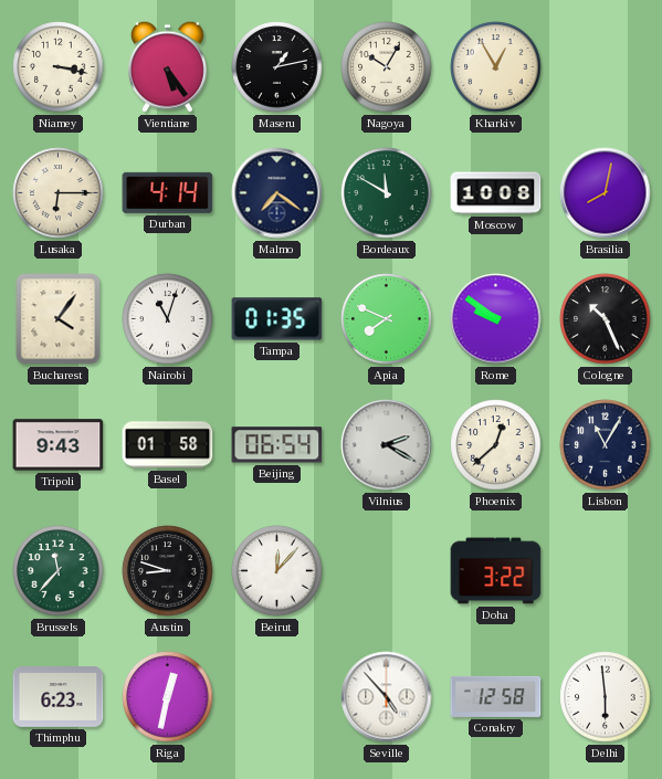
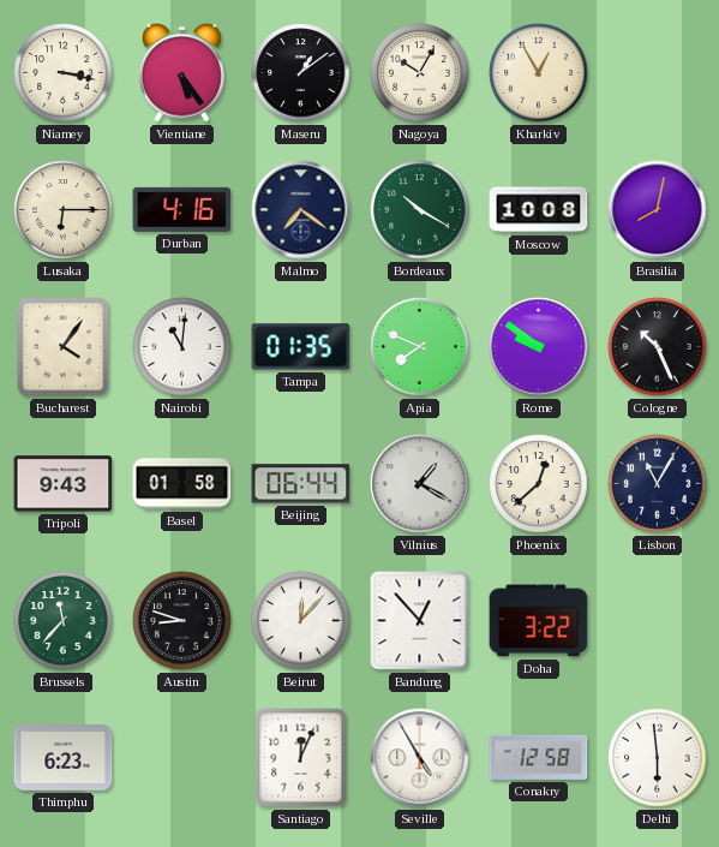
Maseru: 1:13 -> 1:09
Durban: 4:14 -> 4:16
Bordeaux: 11:50 -> 10:20
Nairobi: 11:03 -> 11:01
Beijing: 06:54 -> 06:44
Vilnius: 2:20 -> 1:20
Bandung: none -> 12:53
Riga: 12:32 -> none
Santiago: none -> 12:04
Seville: 4:53 -> 4:55
